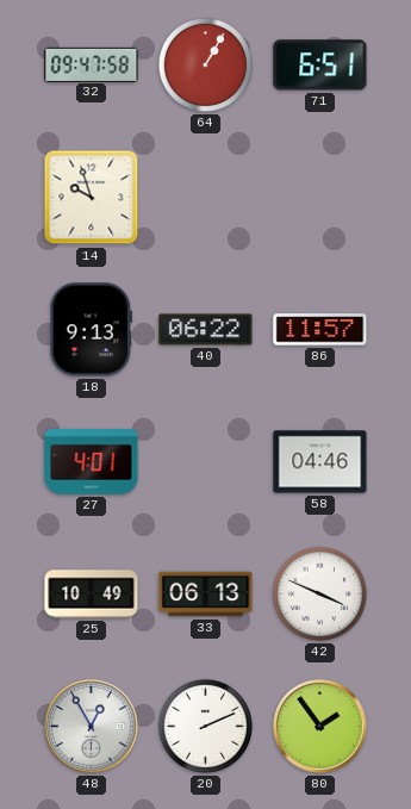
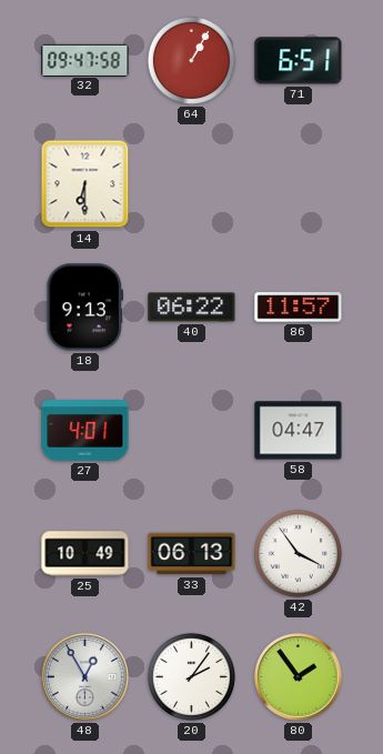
14: 9:57 -> 6:30
58: 04:46 -> 04:47
42: 3:49 -> 3:54
20: 2:11 -> 2:06
